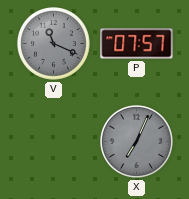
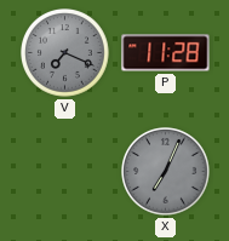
V: 11:19 -> 7:19
P: 07:57 -> 11:28
